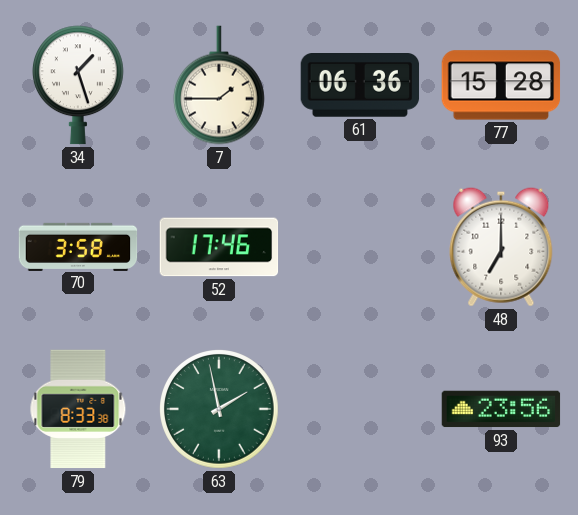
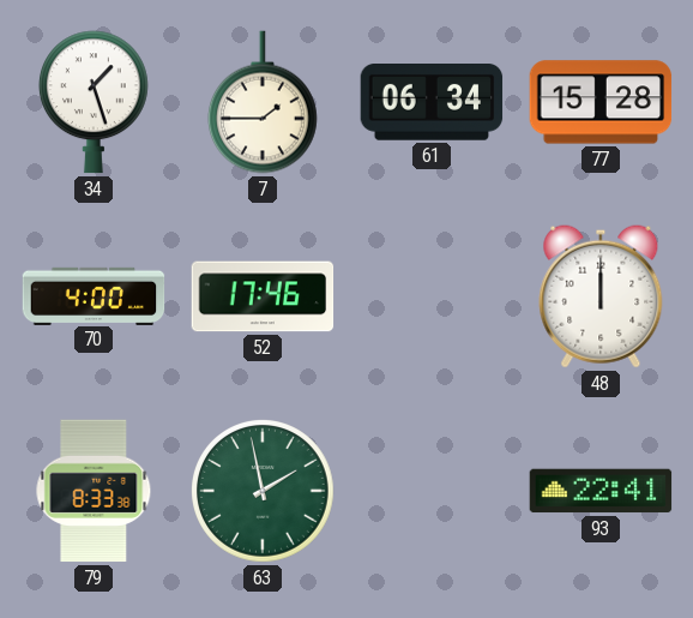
61: 06:36 -> 06:34
70: 3:58 -> 4:00
48: 7:00 -> 12:00
93: 23:56 -> 22:41
